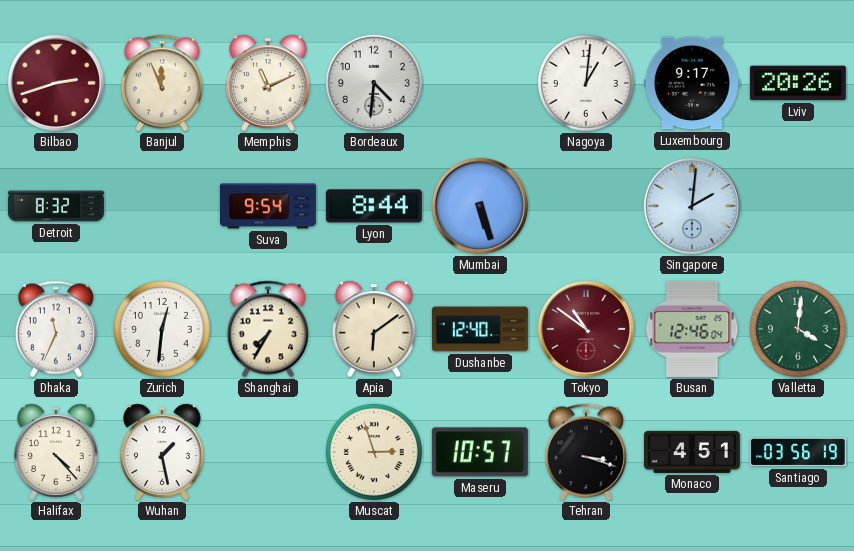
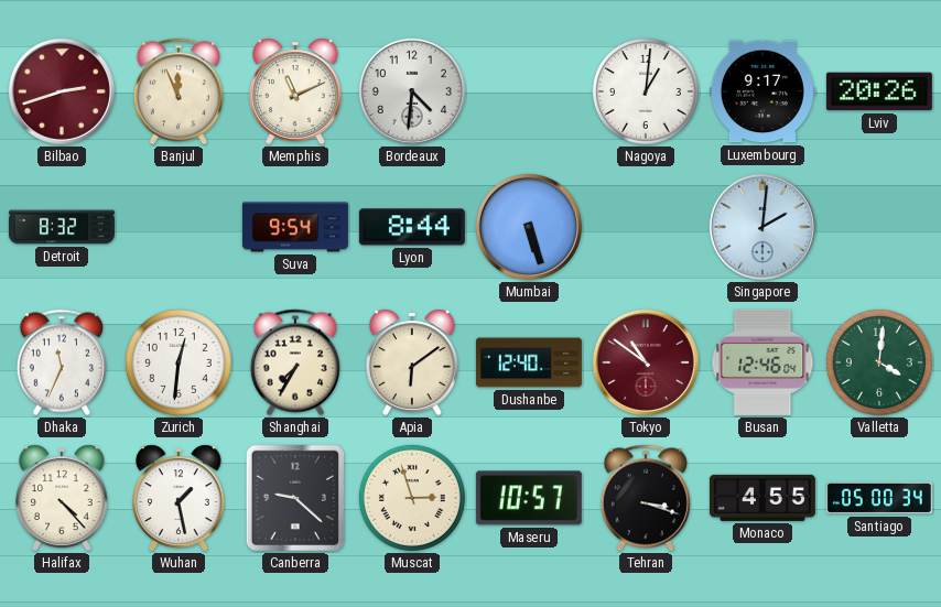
Canberra: none -> 9:22
Monaco: 4:51 -> 4:55
Santiago: 03:56 -> 05:00
